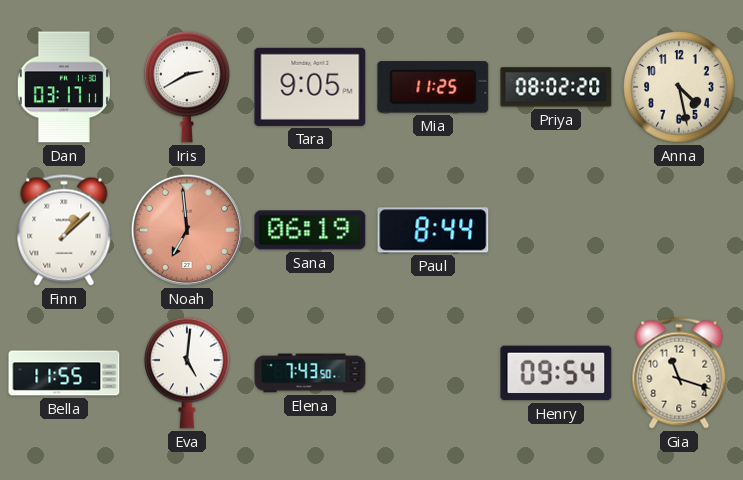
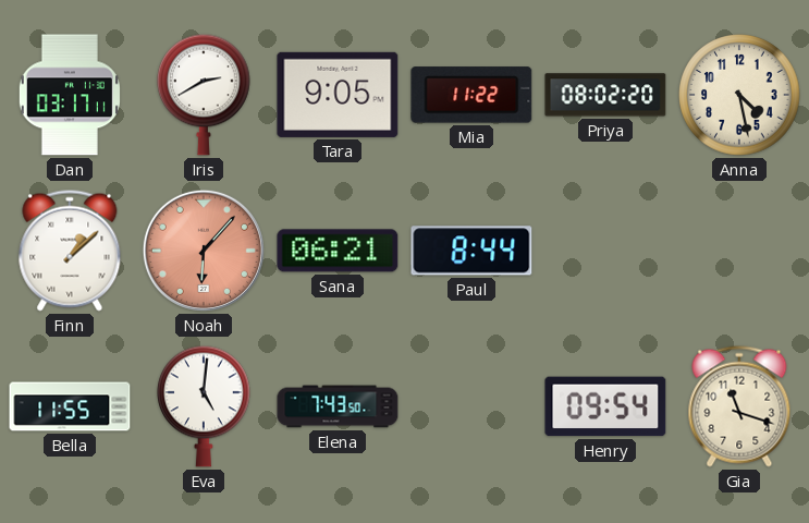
Mia: 11:25 -> 11:22
Noah: 6:59 -> 6:07
Sana: 06:19 -> 06:21
